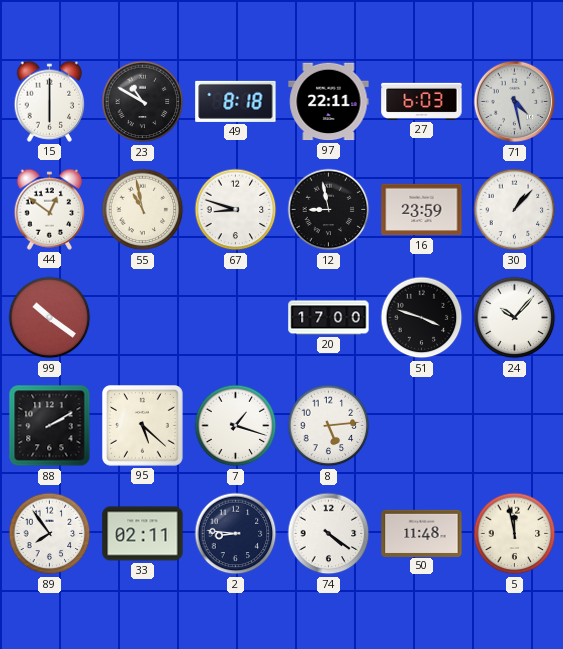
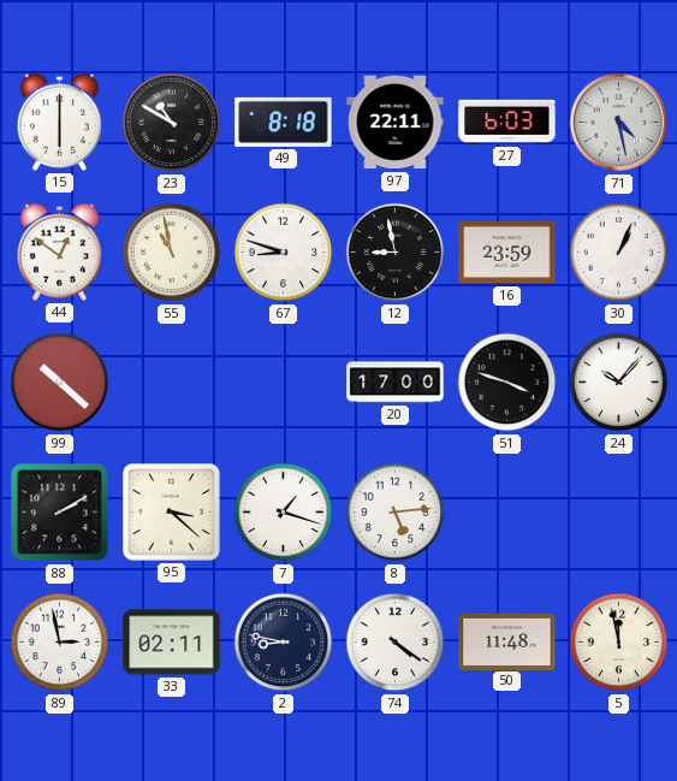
30: 1:07 -> 1:04
99: 10:21 -> 10:22
95: 5:22 -> 3:22
89: 7:54 -> 2:58
2: 8:46 -> 8:47
